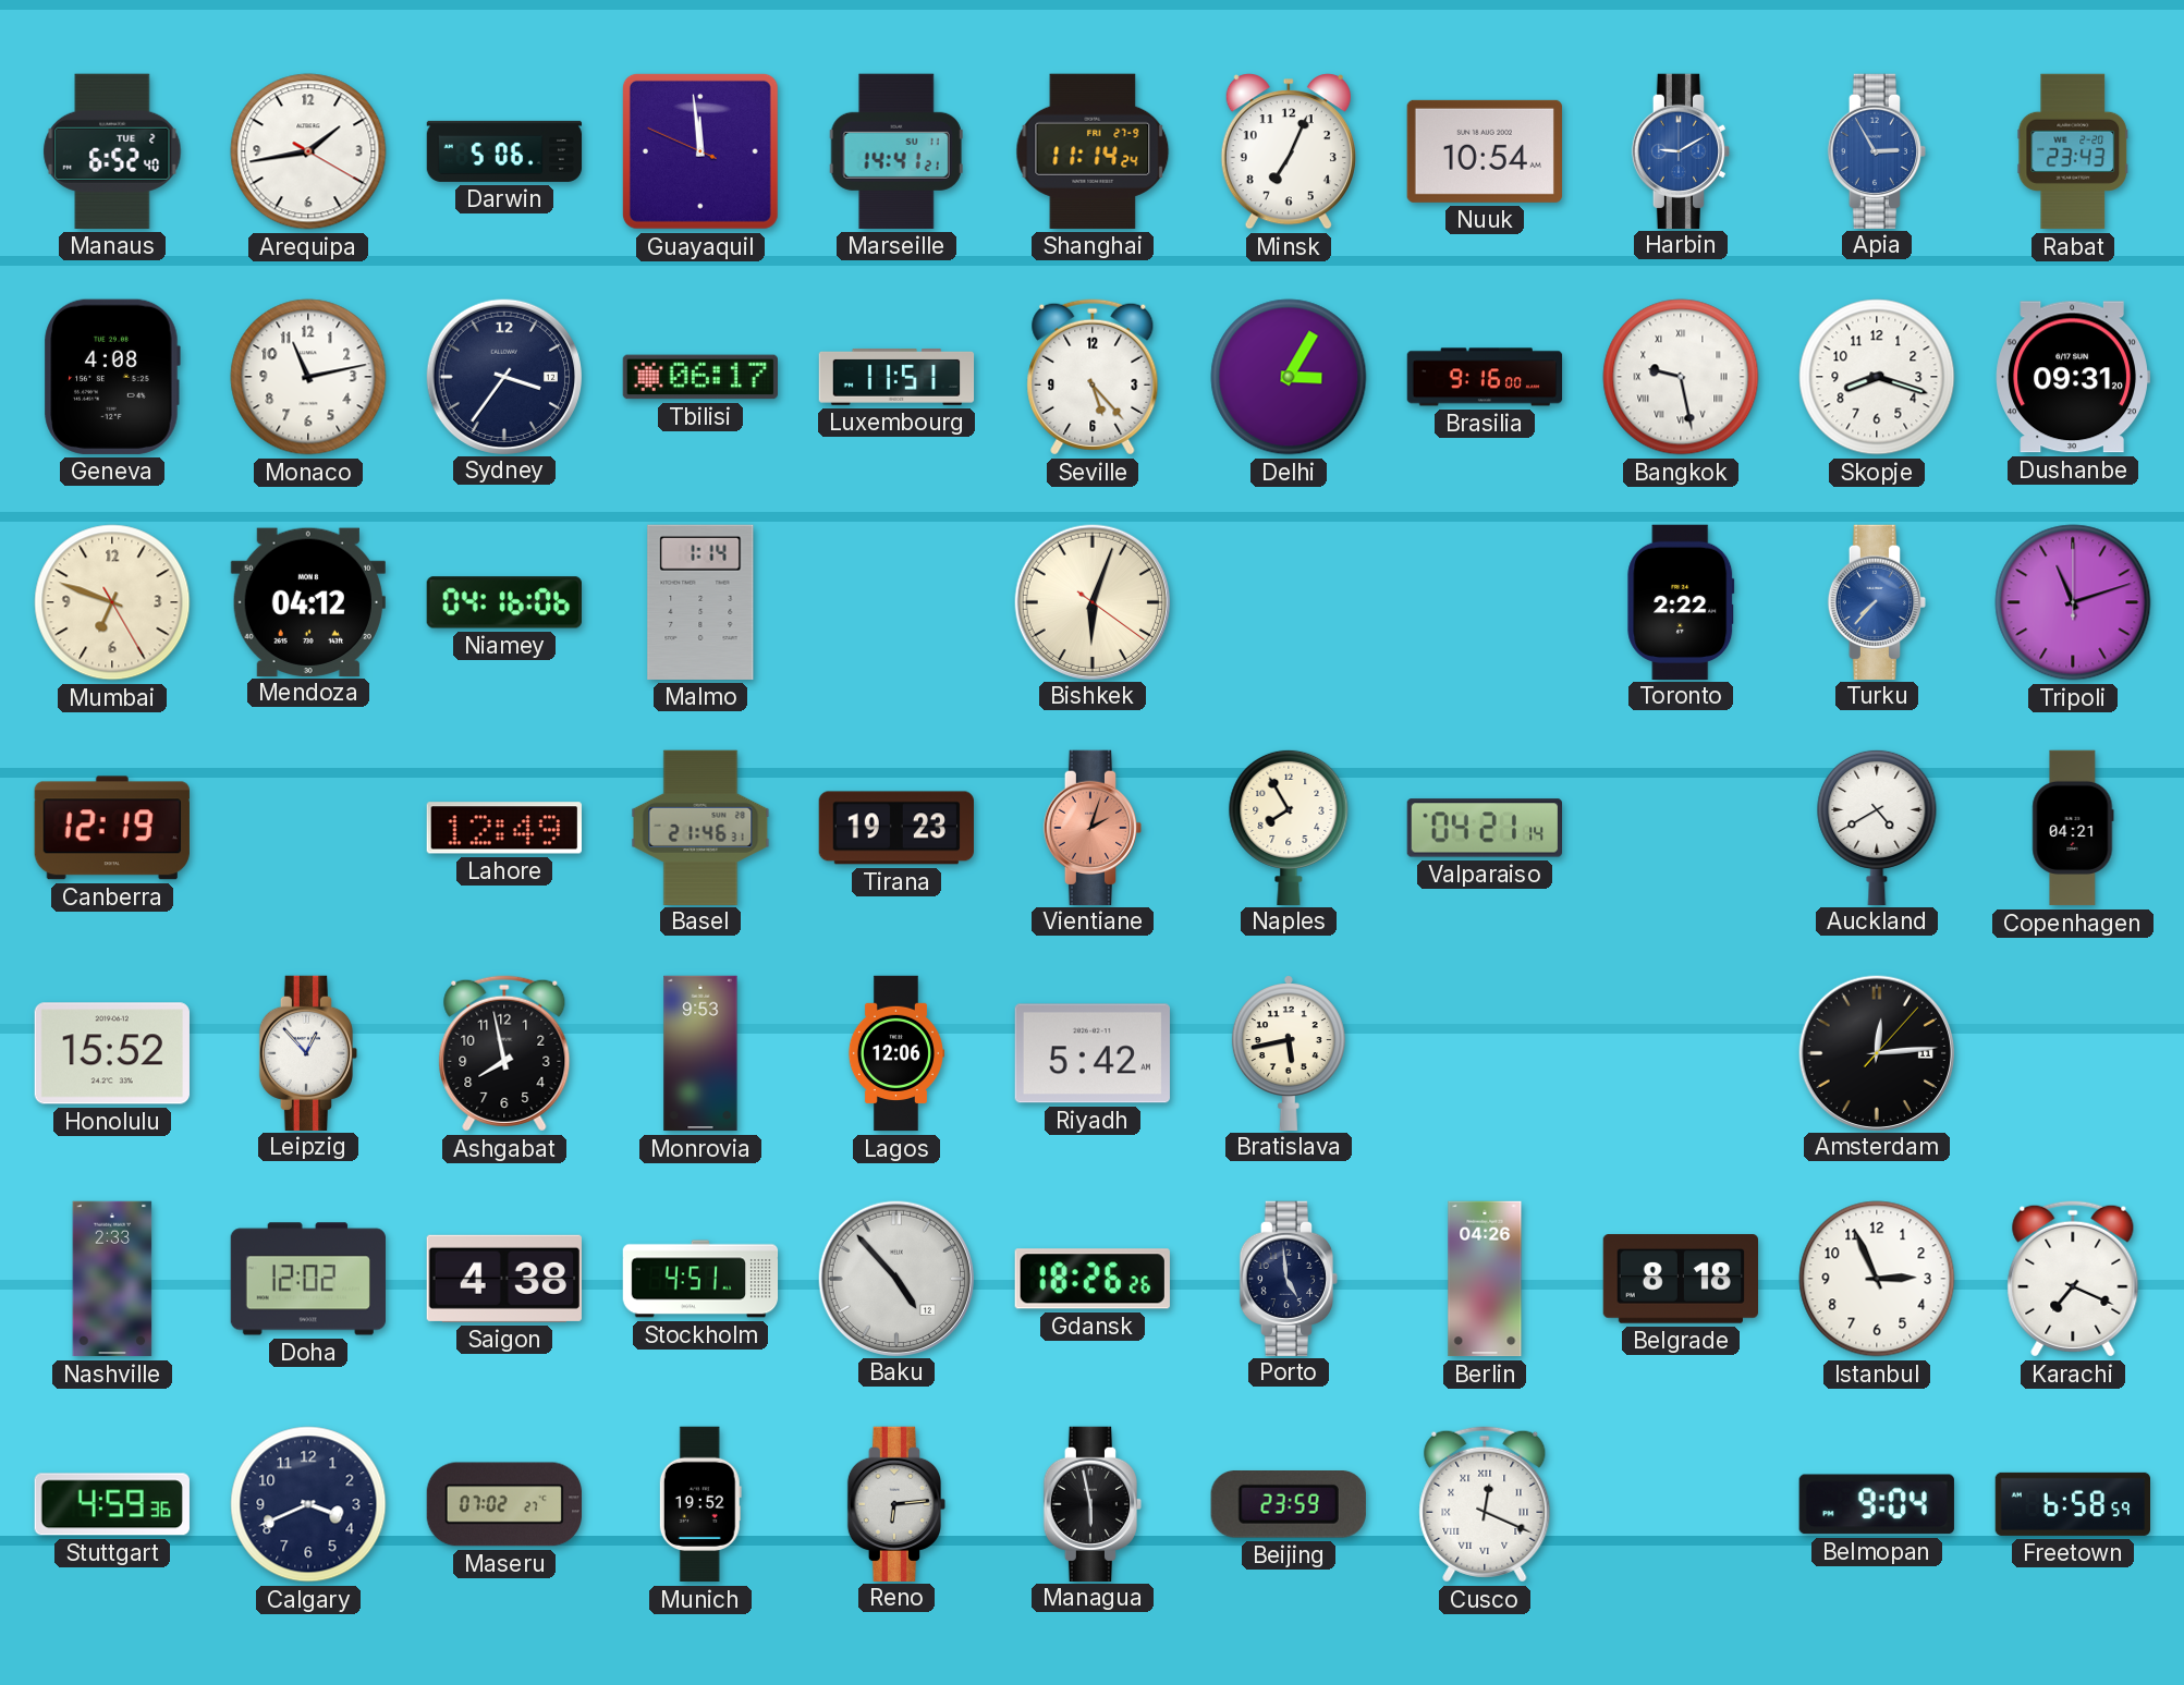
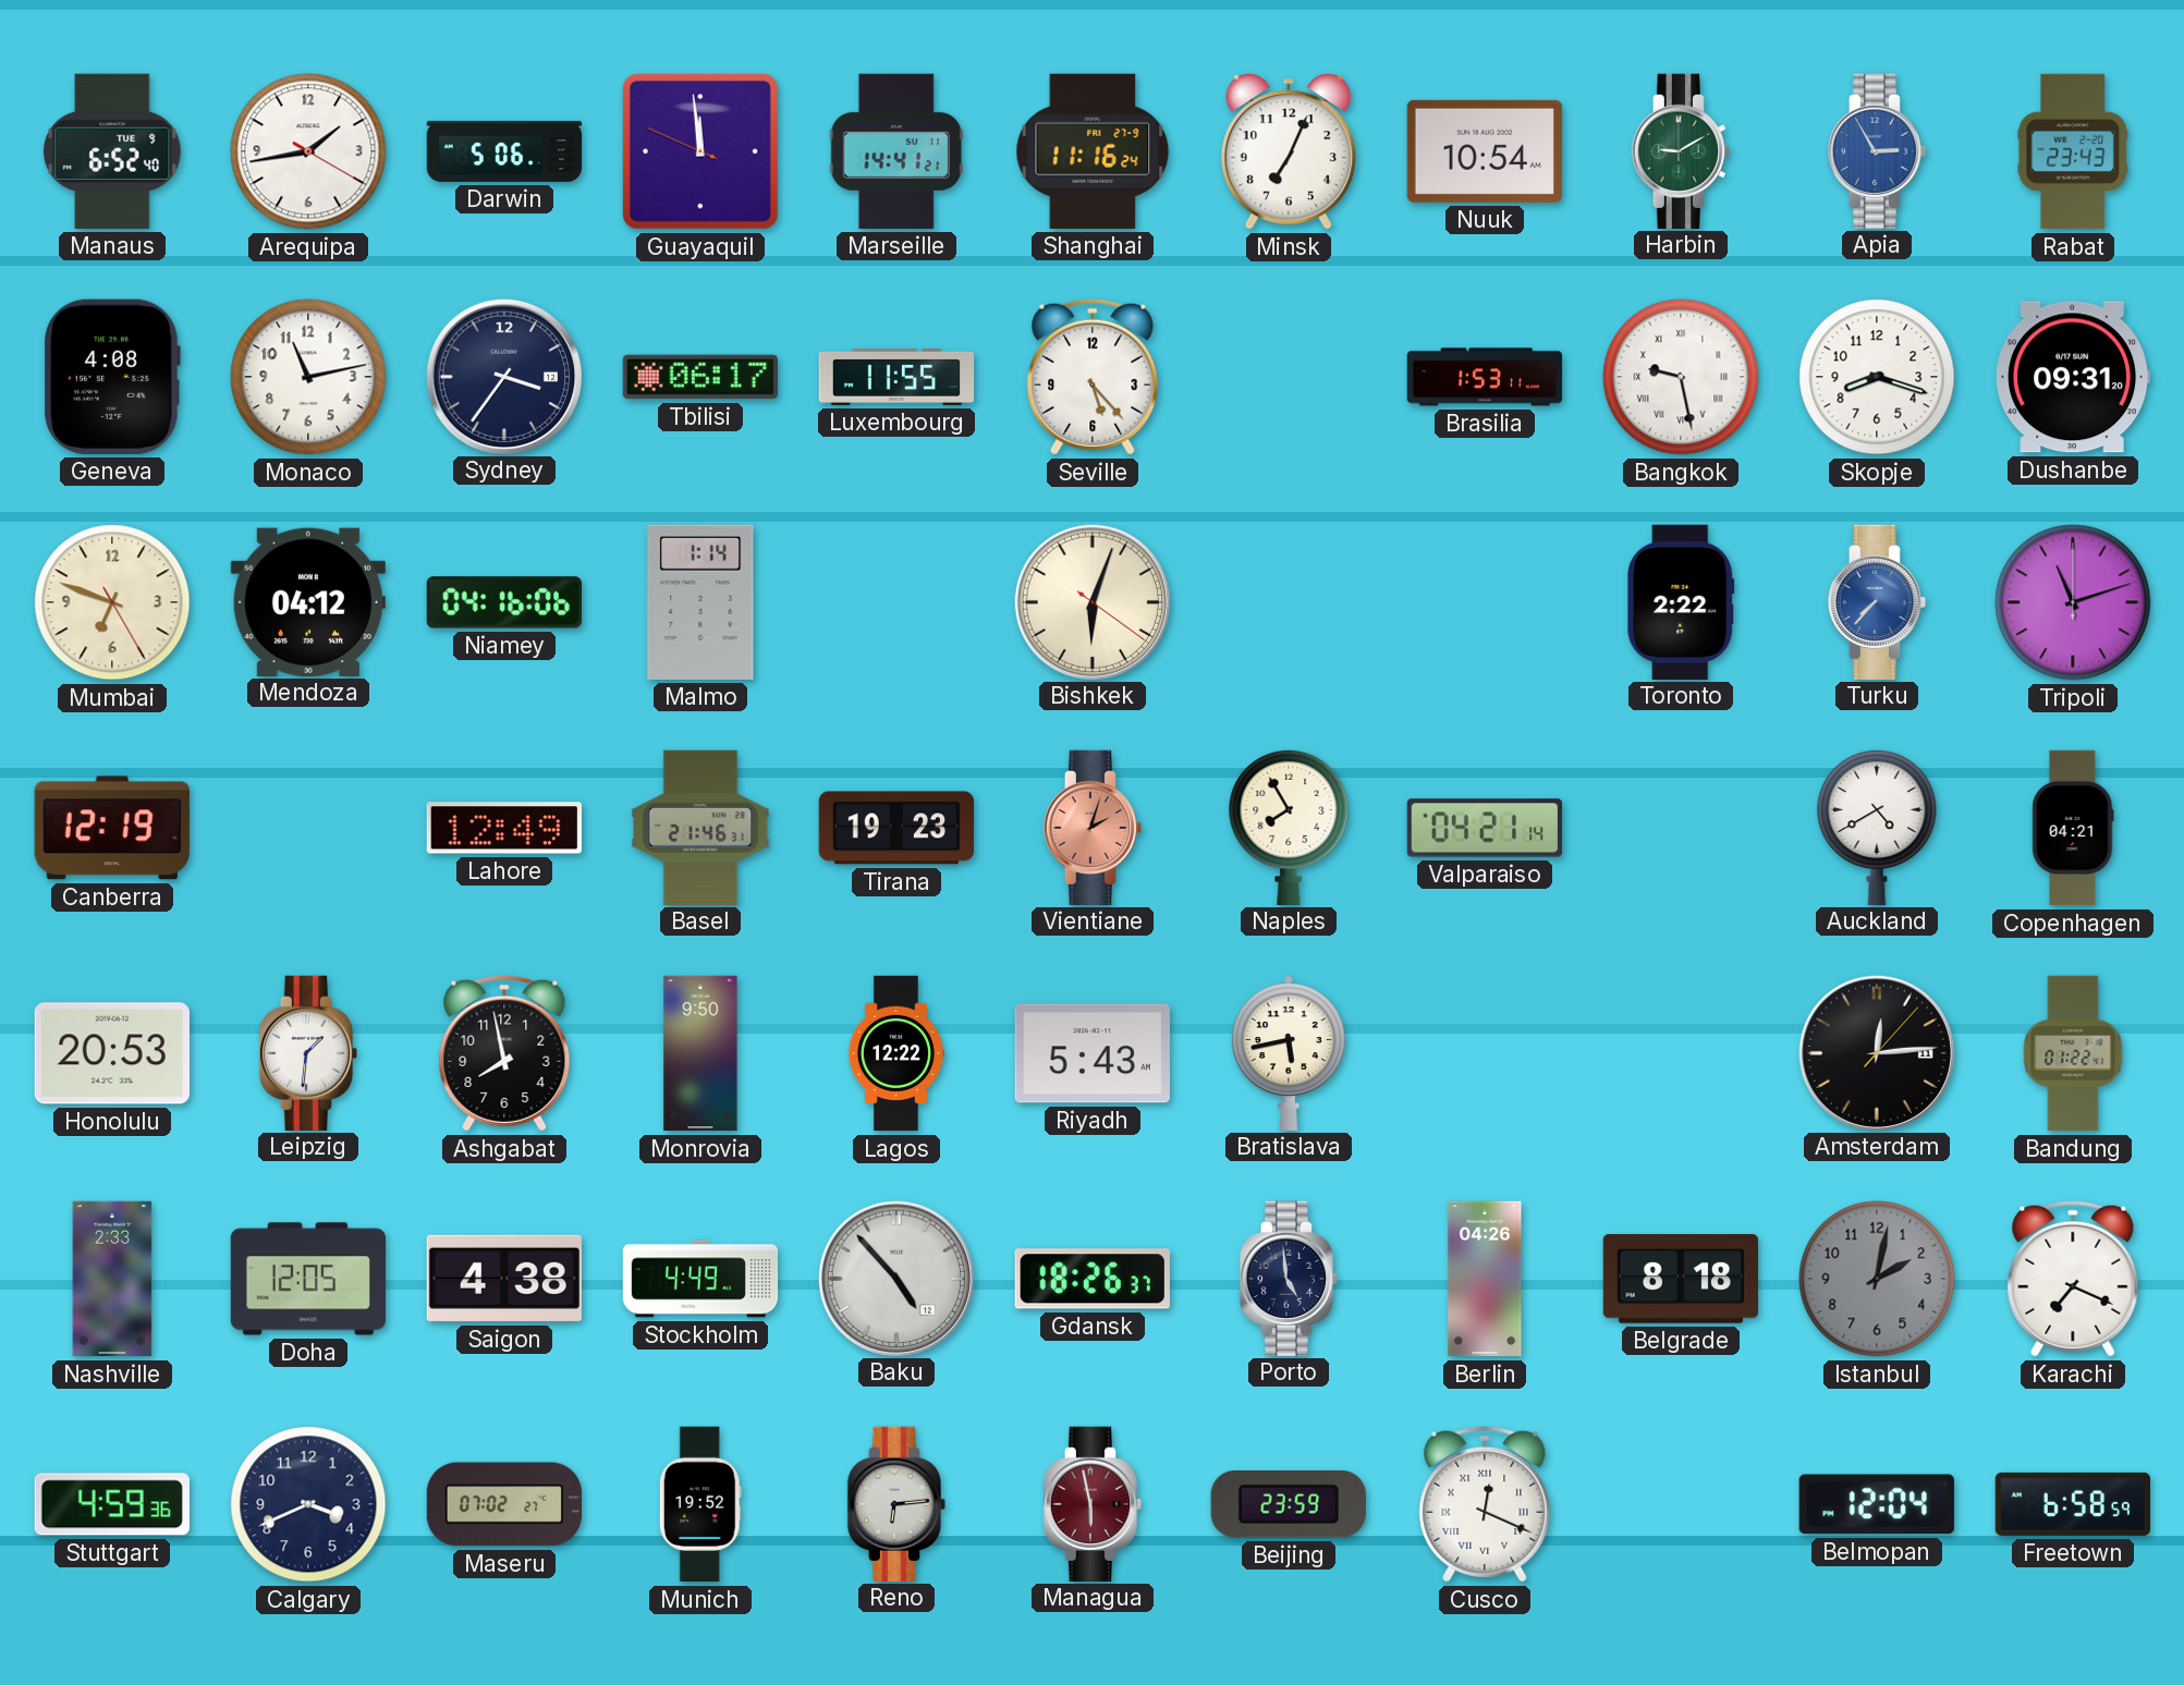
Manaus date: TUE 2 -> TUE 9
Shanghai: 11:14 -> 11:16
Harbin dial: blue -> green
Luxembourg: 11:51 -> 11:55
Delhi: 3:05 -> none
Brasilia: 9:16 -> 1:53
Honolulu: 15:52 -> 20:53
Leipzig: 12:53 -> 1:31
Monrovia: 9:53 -> 9:50
Lagos: 12:06 -> 12:22
Riyadh: 5:42 -> 5:43
Bandung: none -> 01:22
Doha: 12:02 -> 12:05
Stockholm: 4:51 -> 4:49
Gdansk: 18:26:26 -> 18:26:37
Istanbul: 2:56 -> 2:02
Istanbul dial: white -> grey
Managua dial: black -> burgundy
Belmopan: 9:04 -> 12:04
